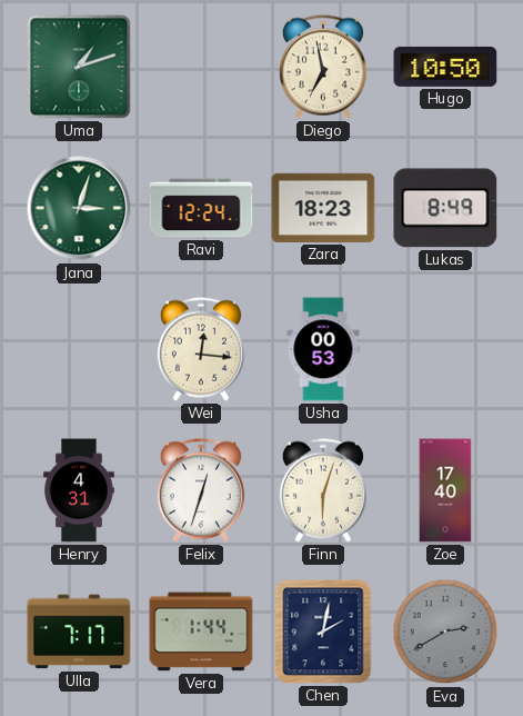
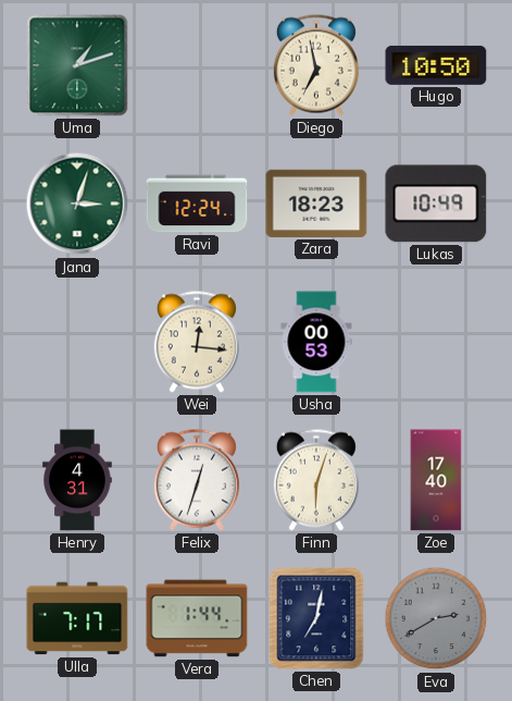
Lukas: 8:49 -> 10:49
Chen: 2:02 -> 7:02
